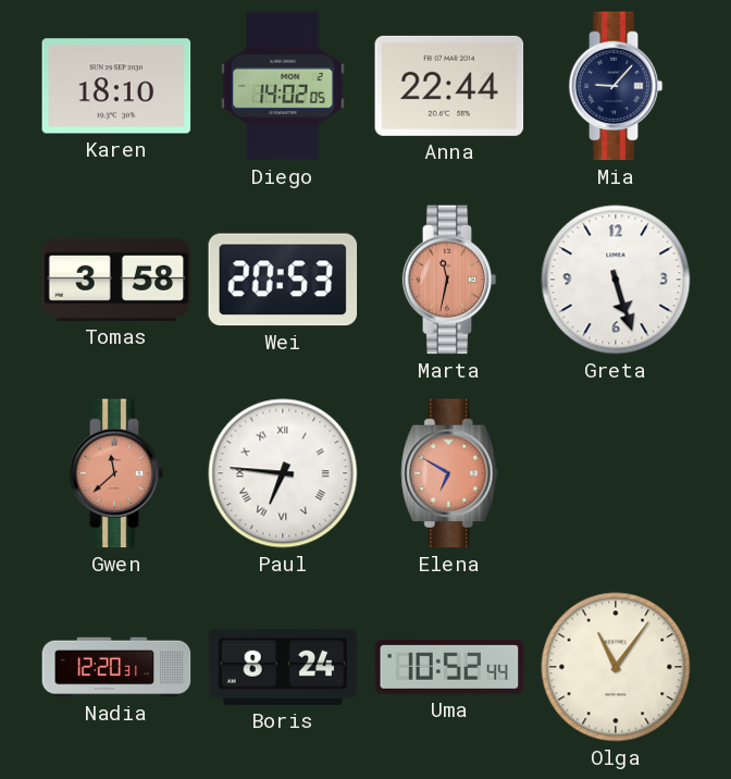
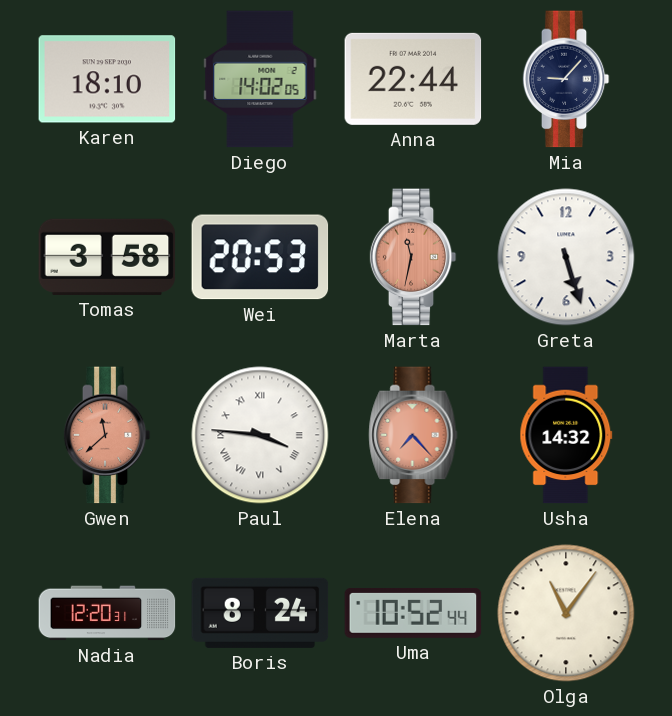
Paul: 6:46 -> 3:46
Elena: 6:50 -> 7:23
Usha: none -> 14:32
